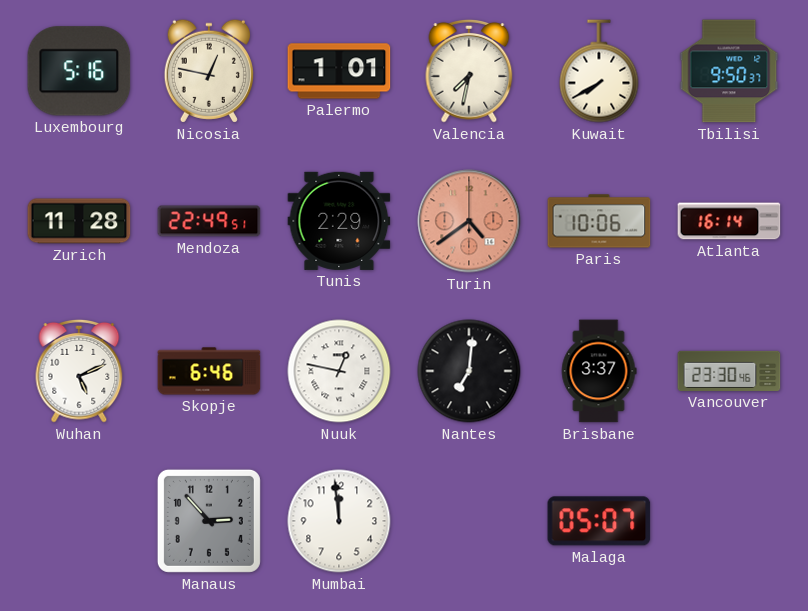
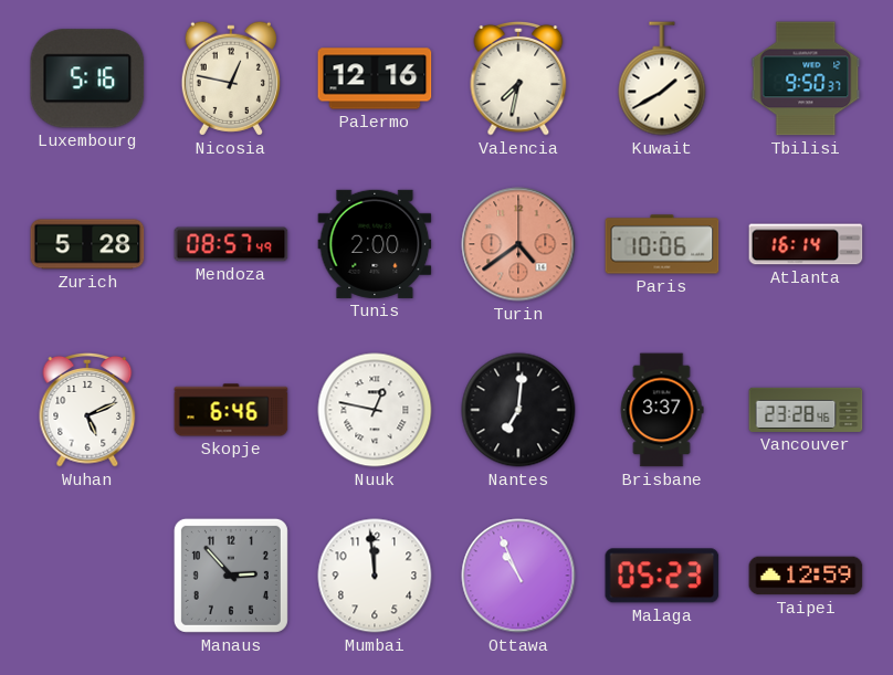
Palermo: 1:01 -> 12:16
Kuwait: 7:40 -> 1:40
Zurich: 11:28 -> 5:28
Mendoza: 22:49 -> 08:57
Tunis: 2:29 -> 2:00
Vancouver: 23:30 -> 23:28
Ottawa: none -> 10:56
Malaga: 05:07 -> 05:23
Taipei: none -> 12:59
